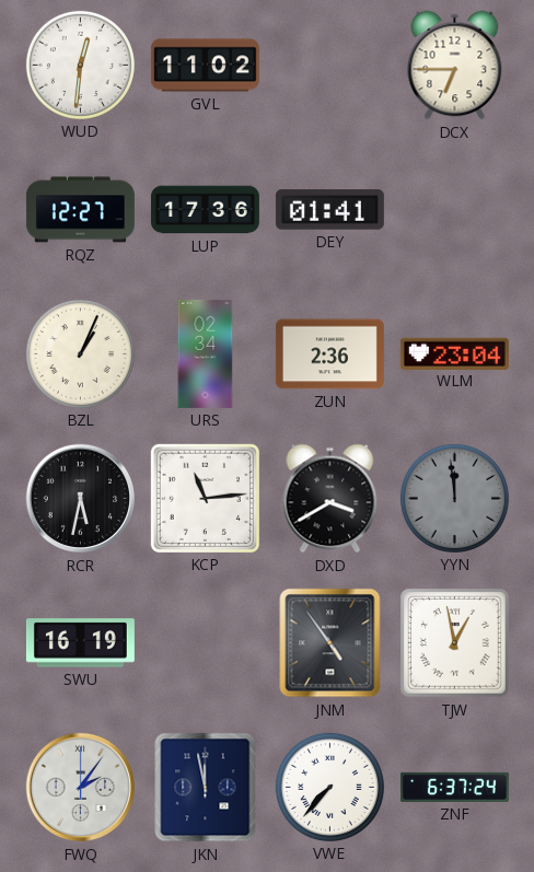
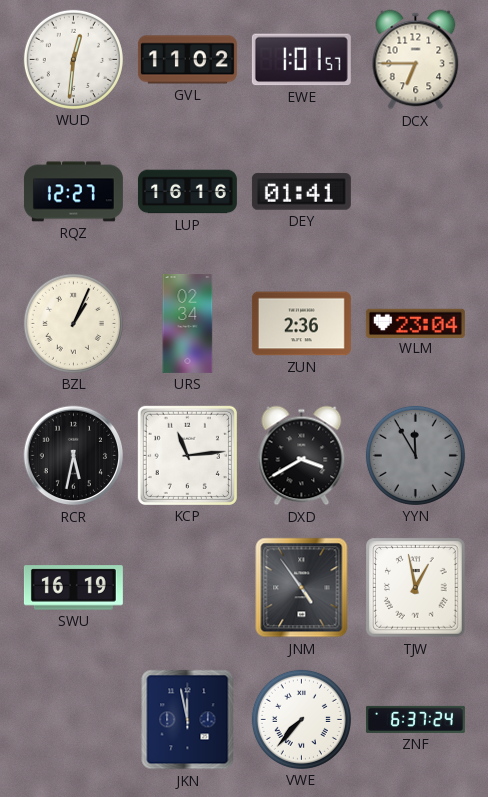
EWE: none -> 1:01
LUP: 17:36 -> 16:16
YYN: 11:59 -> 11:55
FWQ: 2:06 -> none
